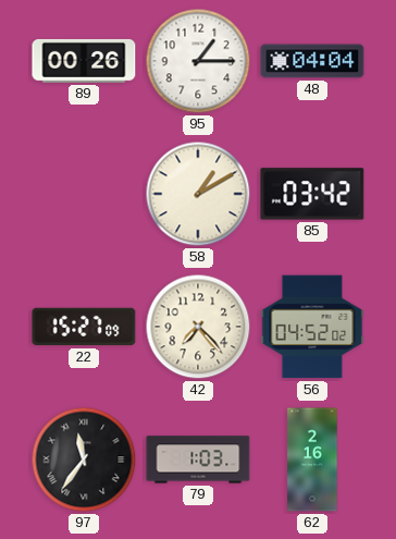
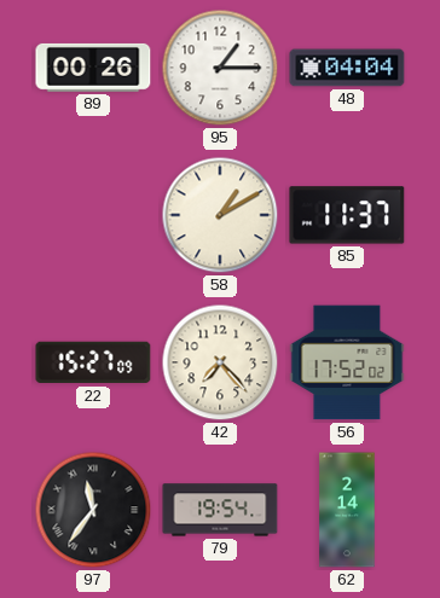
85: 03:42 -> 11:37
56: 04:52 -> 17:52
79: 1:03 -> 19:54
62: 2:16 -> 2:14
